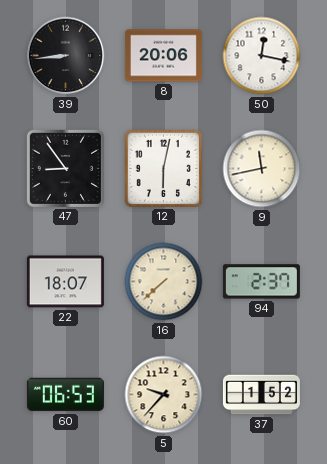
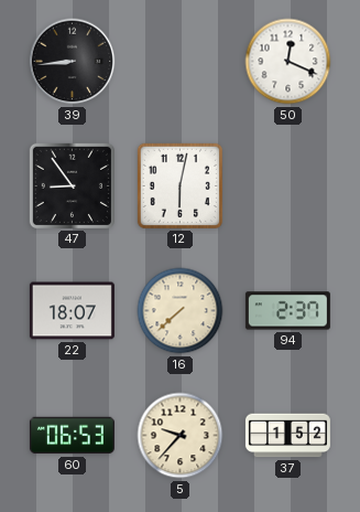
8: 20:06 -> none
50: 12:17 -> 12:19
9: 11:43 -> none
